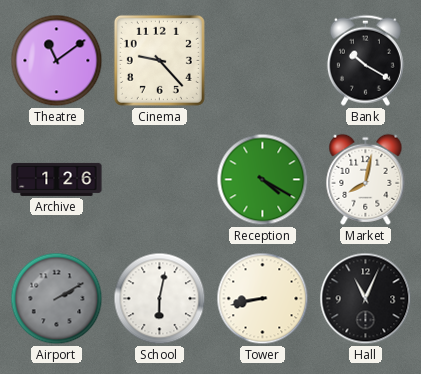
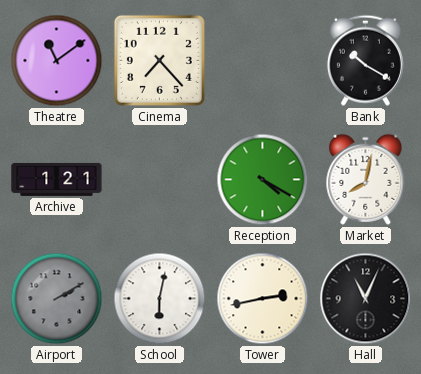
Cinema: 9:23 -> 7:23
Archive: 1:26 -> 1:21
Tower: 8:43 -> 2:43
